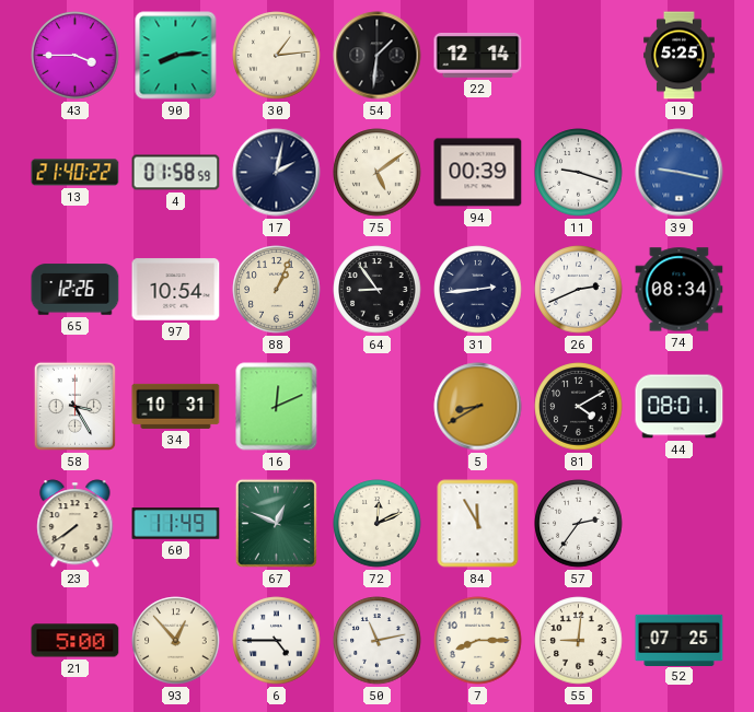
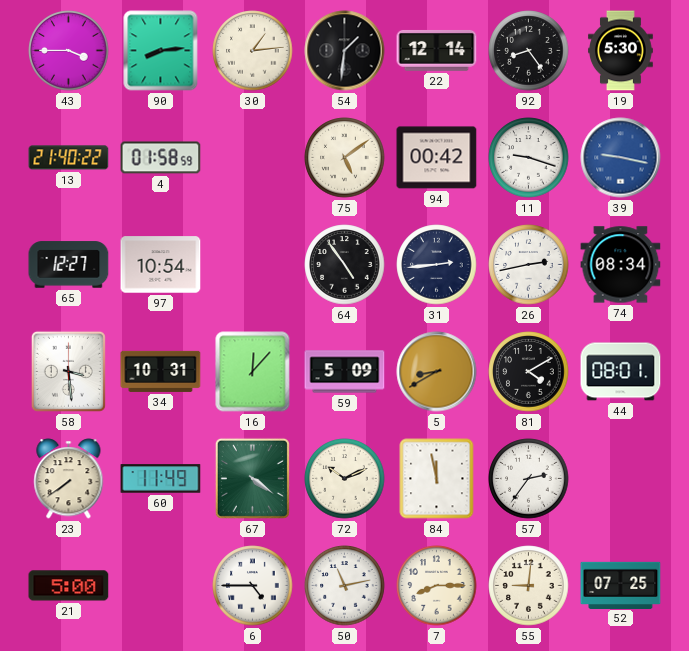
92: none -> 8:24
19: 5:25 -> 5:30
17: 2:02 -> none
94: 00:39 -> 00:42
65: 12:26 -> 12:27
88: 1:04 -> none
64: 8:54 -> 4:54
26: 2:41 -> 2:43
58: 3:25 -> 3:29
16: 12:11 -> 12:07
59: none -> 5:09
67: 12:49 -> 4:21
72: 12:11 -> 10:11
84: 11:55 -> 11:58
93: 12:53 -> none
